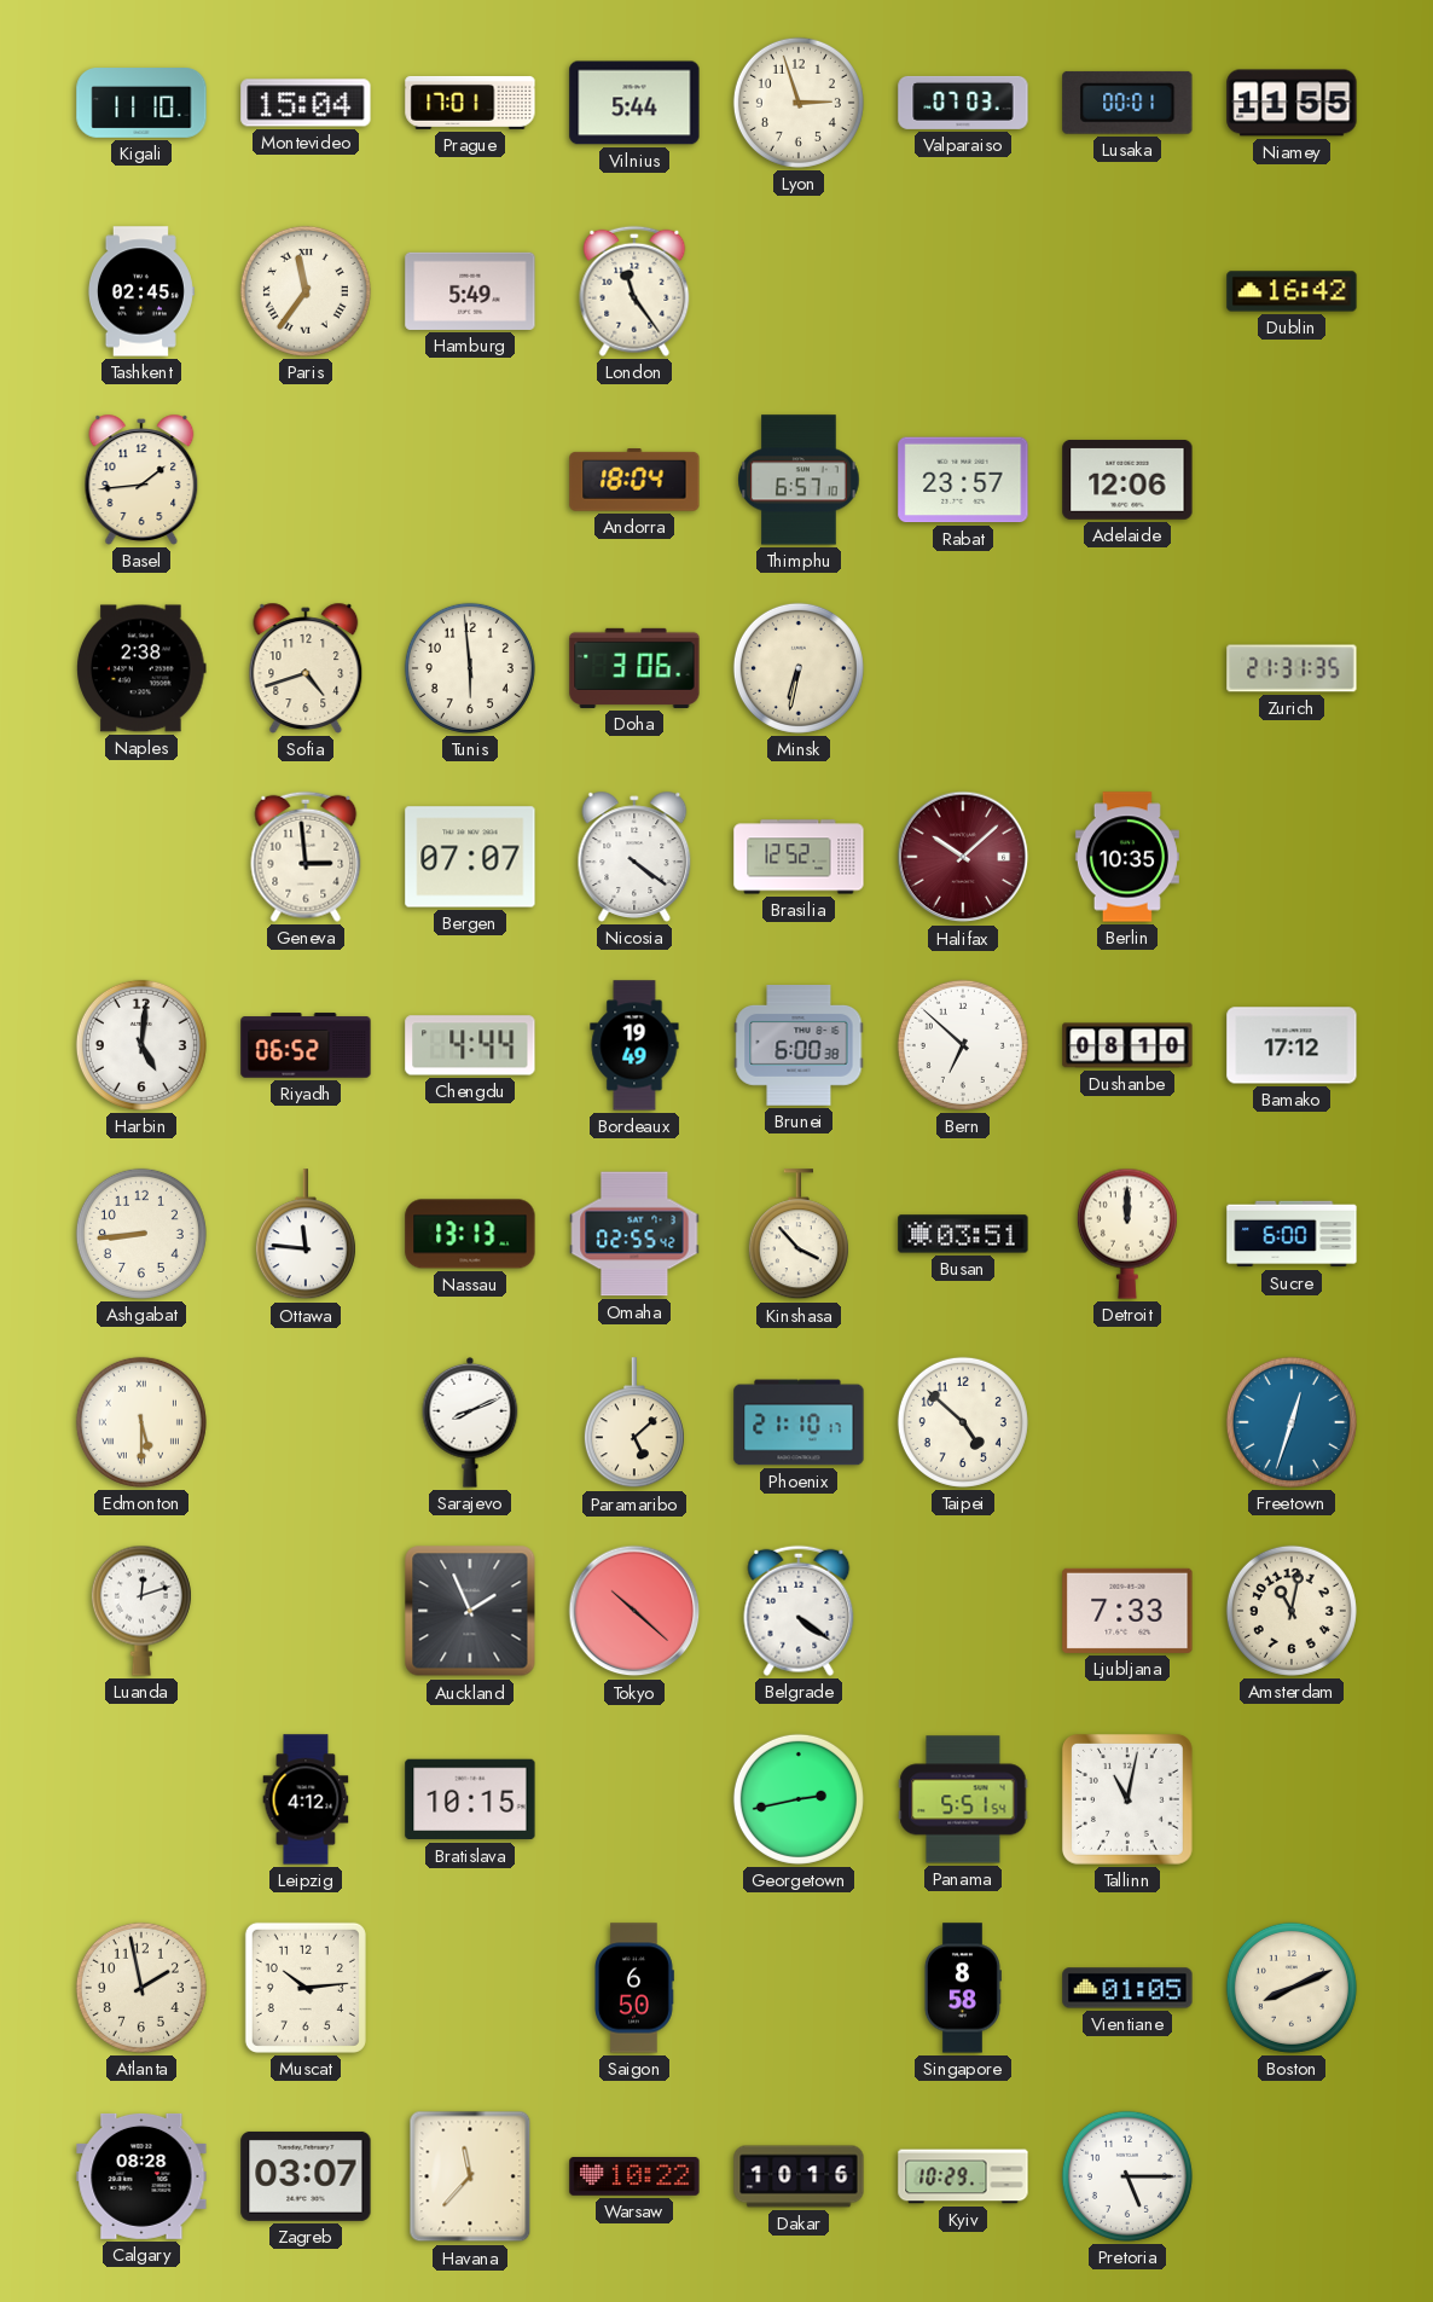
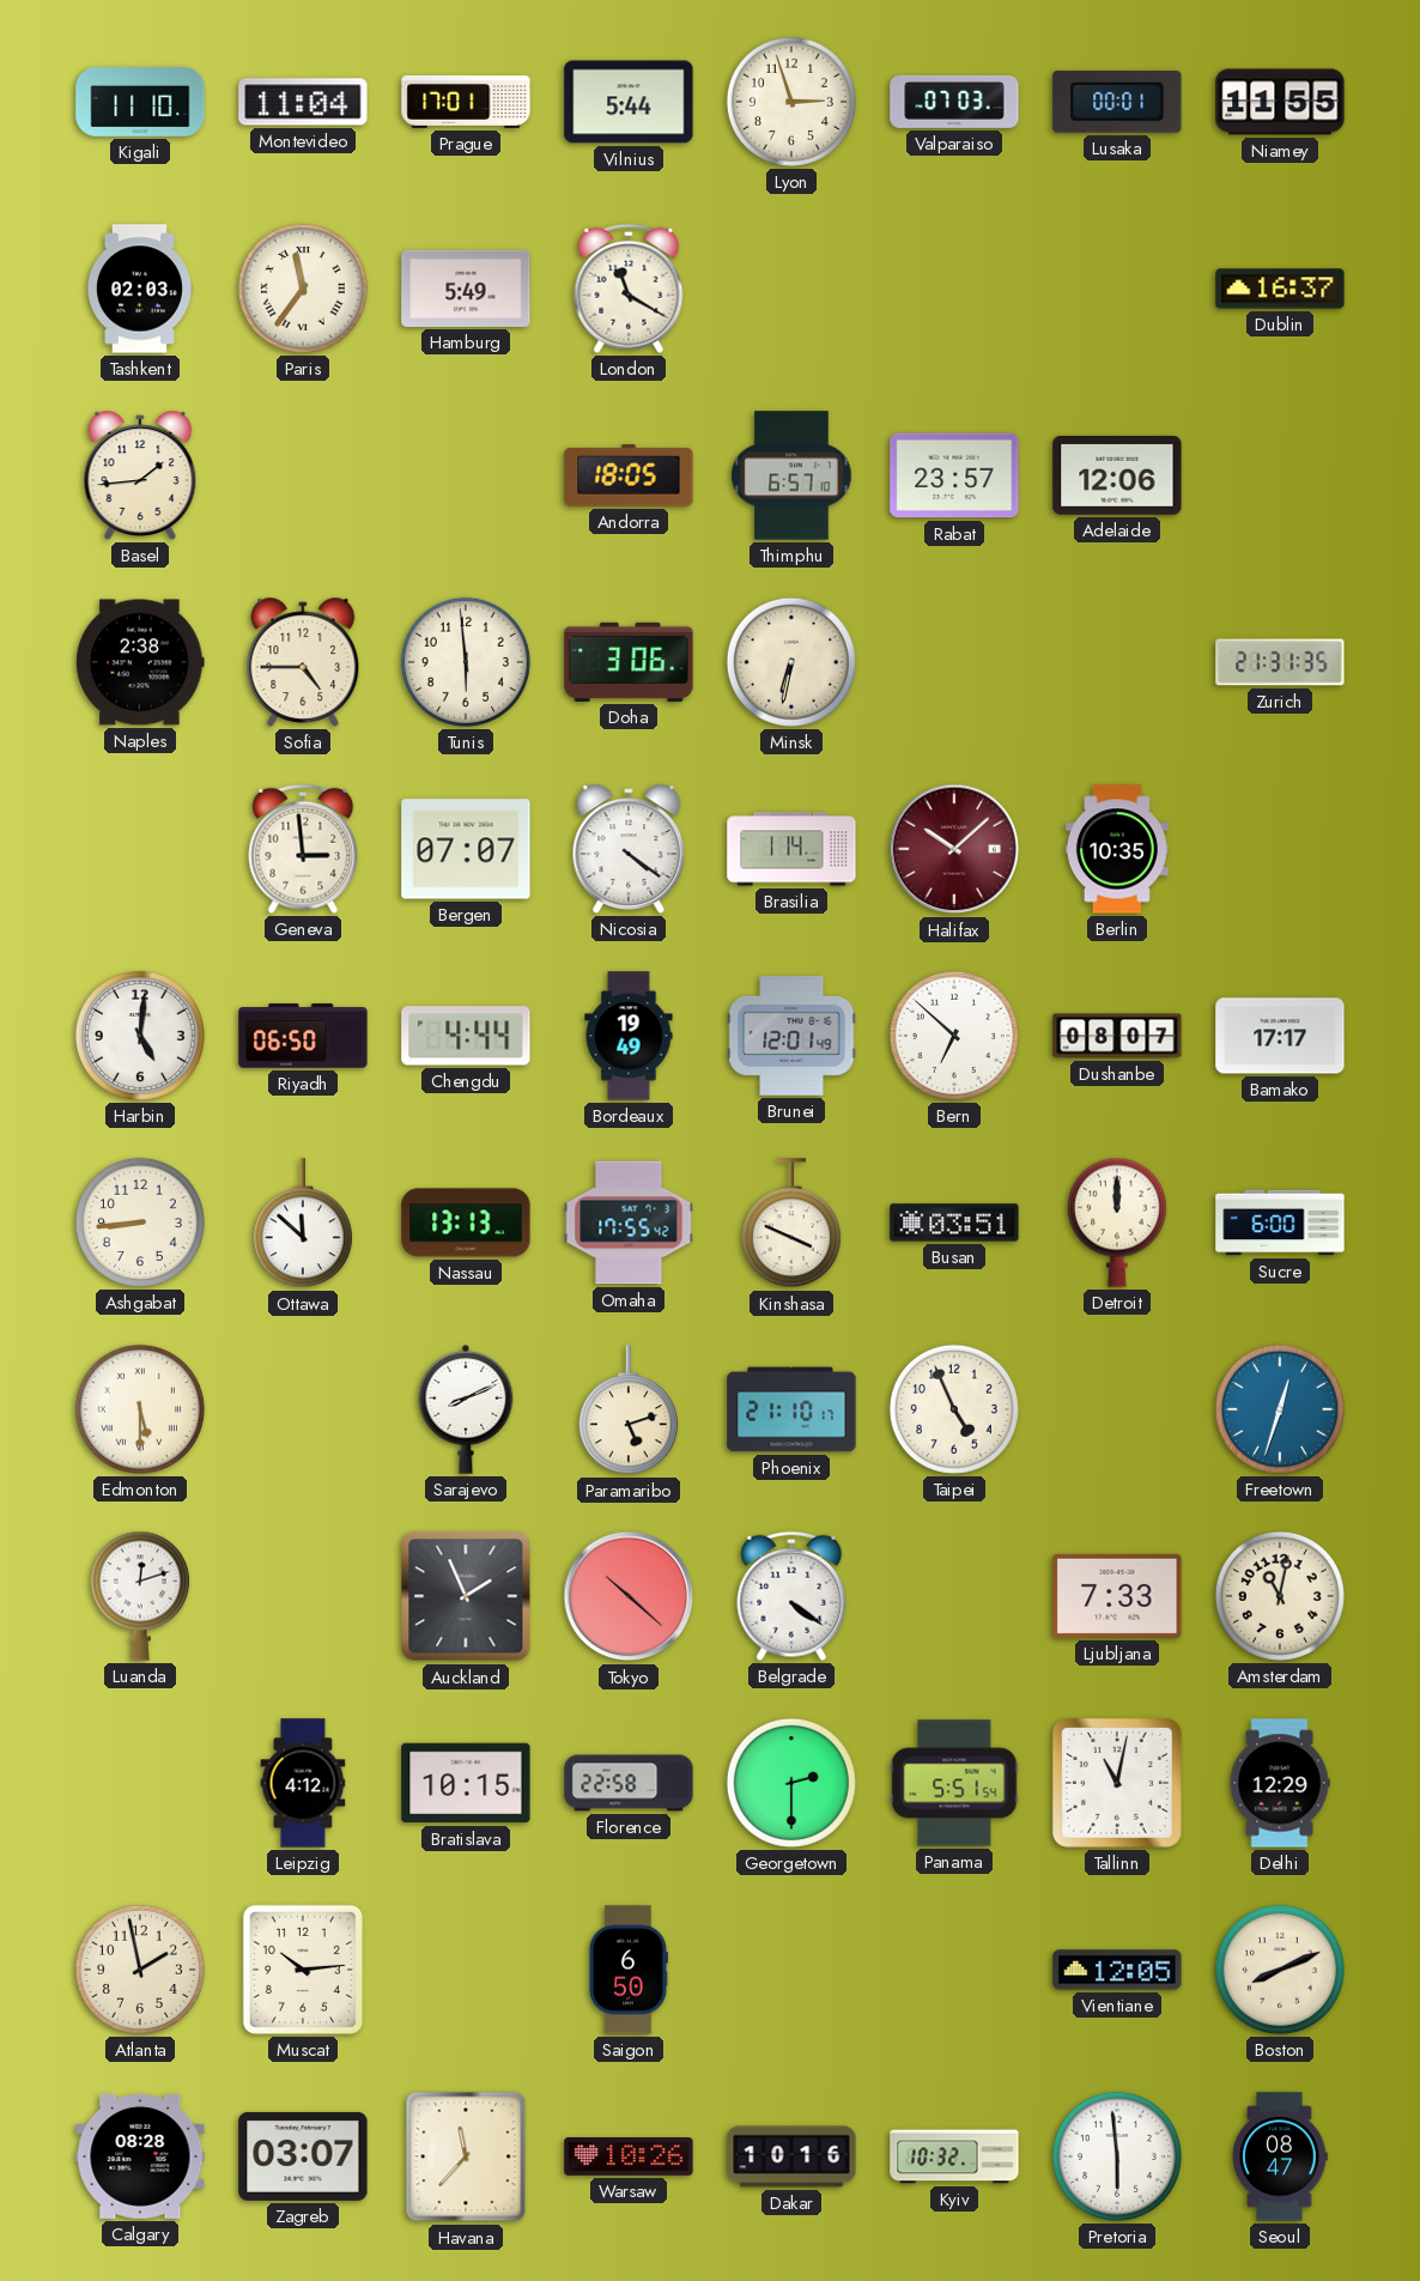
Montevideo: 15:04 -> 11:04
Tashkent: 02:45 -> 02:03
London: 11:24 -> 11:20
Dublin: 16:42 -> 16:37
Andorra: 18:04 -> 18:05
Sofia: 4:42 -> 4:45
Brasilia: 12:52 -> 1:14
Riyadh: 06:52 -> 06:50
Brunei: 6:00 -> 12:01
Dushanbe: 08:10 -> 08:07
Bamako: 17:12 -> 17:17
Ottawa: 11:46 -> 11:52
Omaha: 02:55 -> 17:55
Kinshasa: 3:53 -> 3:49
Paramaribo: 5:08 -> 5:12
Taipei: 4:52 -> 4:56
Florence: none -> 22:58
Georgetown: 2:43 -> 2:30
Delhi: none -> 12:29
Singapore: 8:58 -> none
Vientiane: 01:05 -> 12:05
Warsaw: 10:22 -> 10:26
Kyiv: 10:29 -> 10:32
Pretoria: 5:15 -> 5:59
Seoul: none -> 08:47
